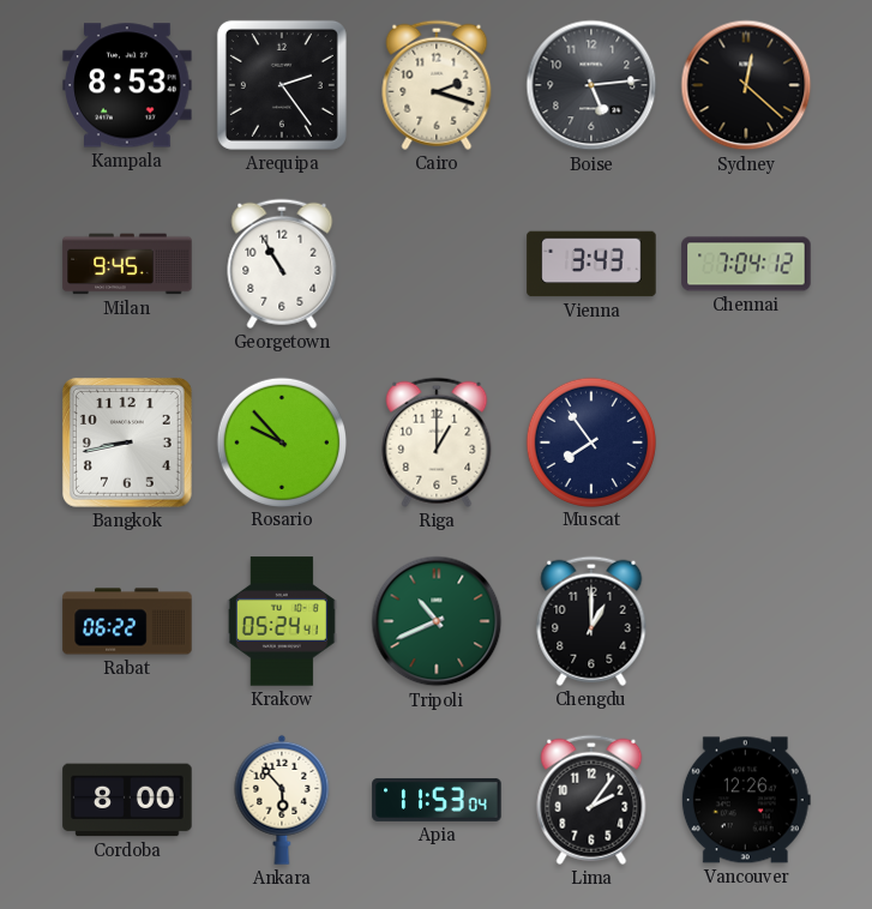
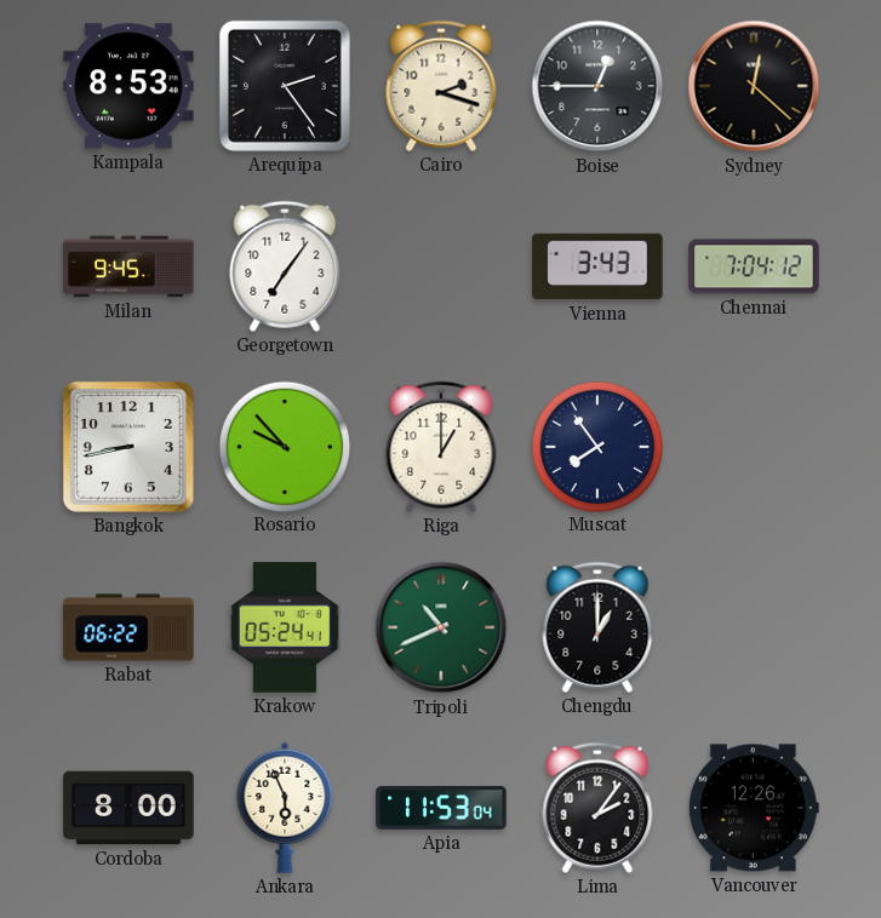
Boise: 5:14 -> 12:45
Georgetown: 10:55 -> 7:06
Ankara: 5:53 -> 5:56
